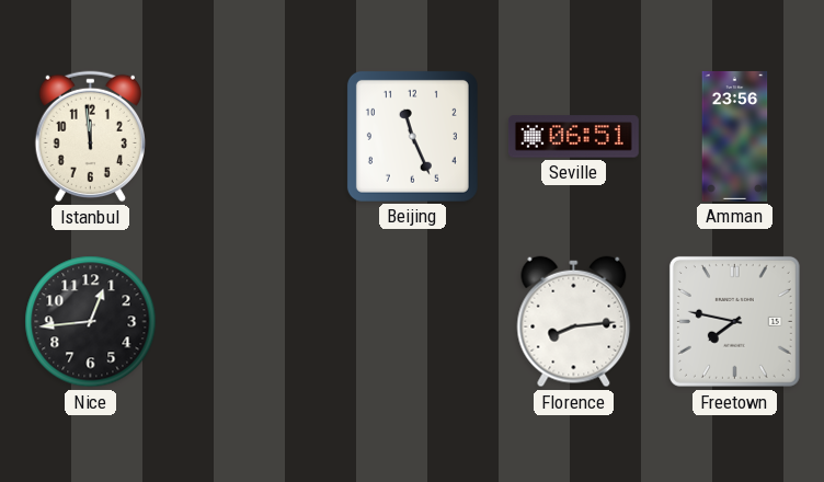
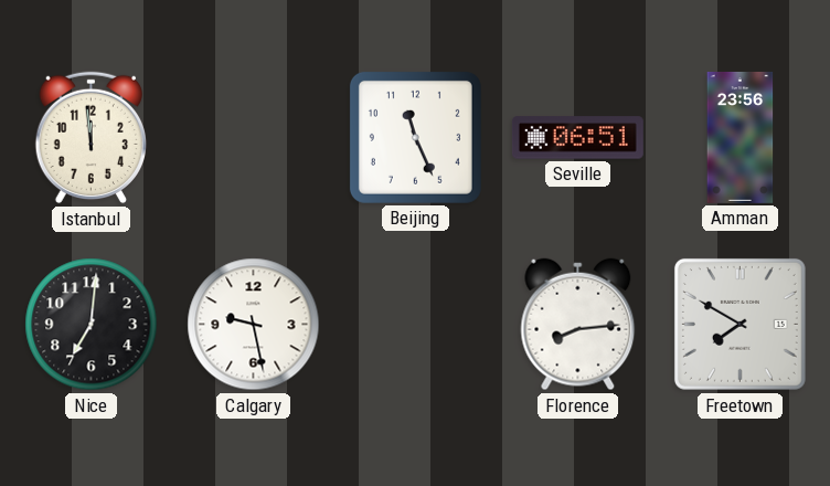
Nice: 12:44 -> 7:01
Calgary: none -> 9:28
Freetown: 7:47 -> 7:50
